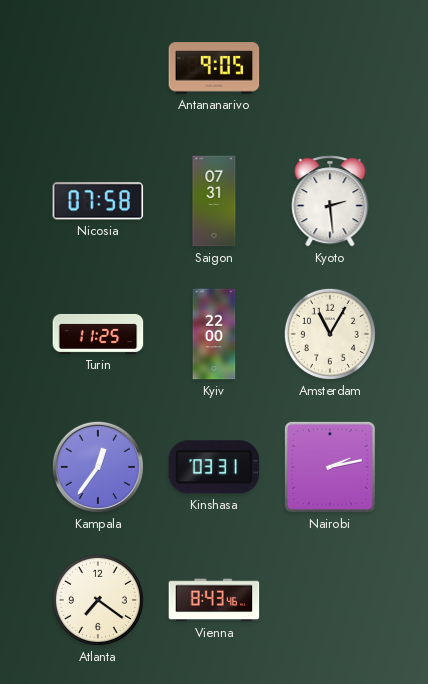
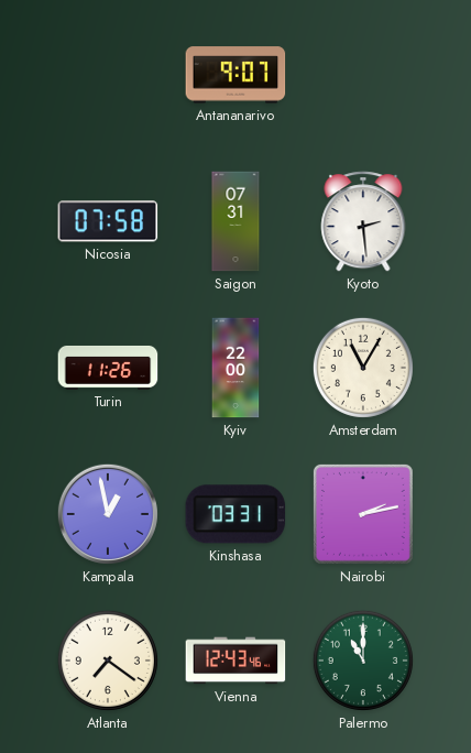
Antananarivo: 9:05 -> 9:07
Turin: 11:25 -> 11:26
Kampala: 12:36 -> 12:58
Vienna: 8:43 -> 12:43
Palermo: none -> 11:00
